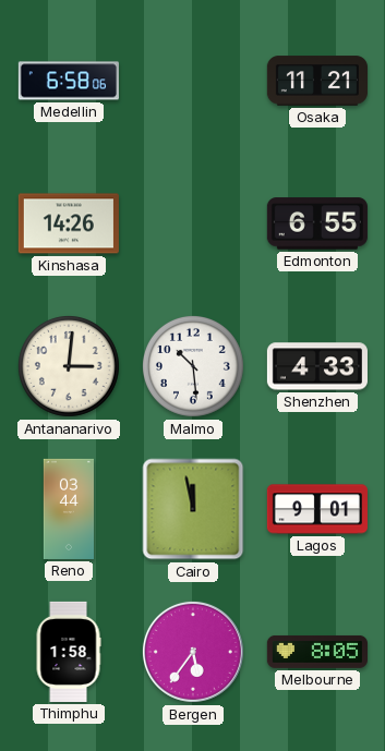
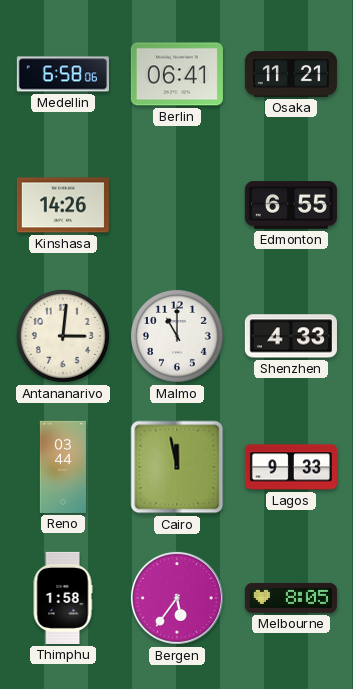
Berlin: none -> 06:41
Malmo: 10:29 -> 11:00
Lagos: 9:01 -> 9:33
